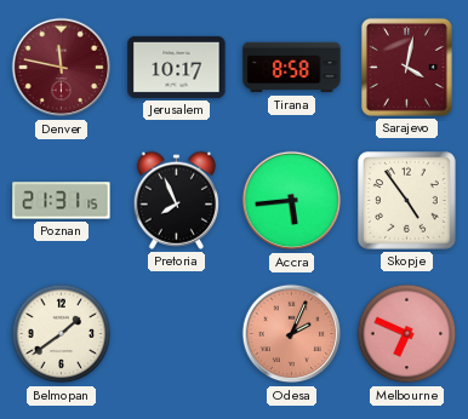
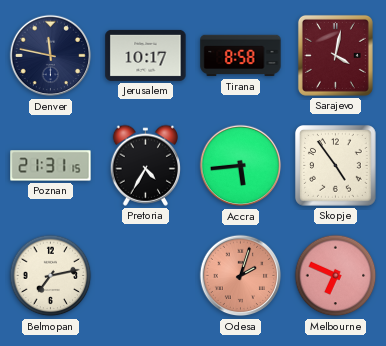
Denver dial: burgundy -> navy
Pretoria: 7:56 -> 4:35
Belmopan: 1:39 -> 7:13
Odesa: 2:04 -> 2:03
